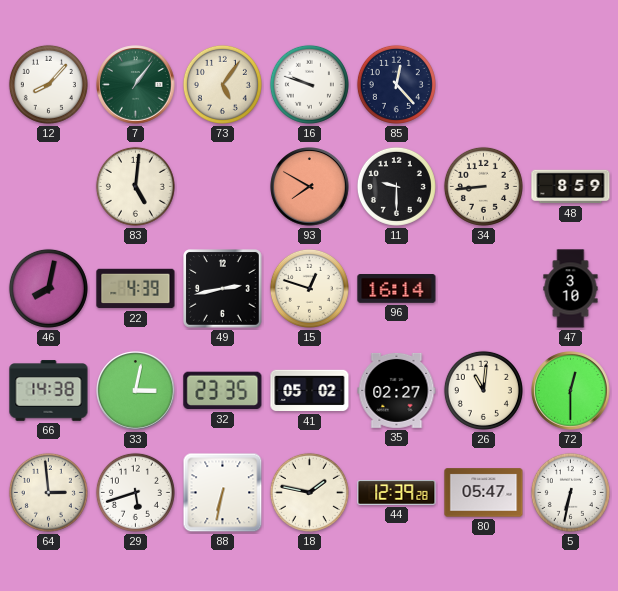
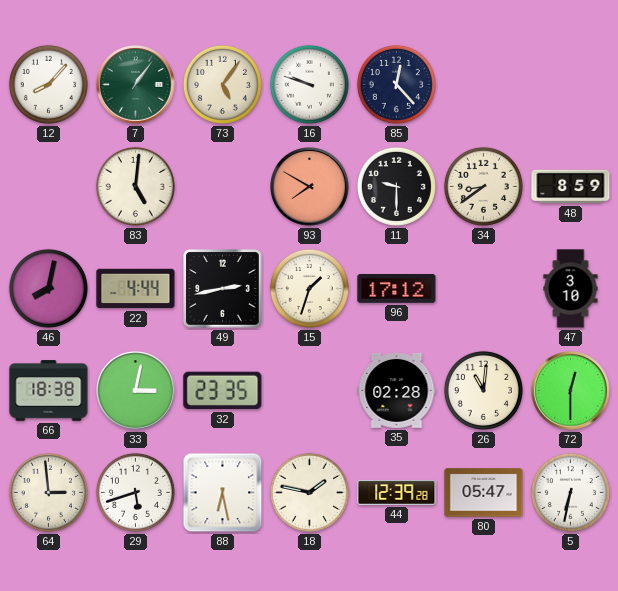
34: 8:44 -> 8:39
22: 4:39 -> 4:44
15: 12:48 -> 1:33
96: 16:14 -> 17:12
66: 14:38 -> 18:38
41: 05:02 -> none
35: 02:27 -> 02:28
88: 6:32 -> 6:28
